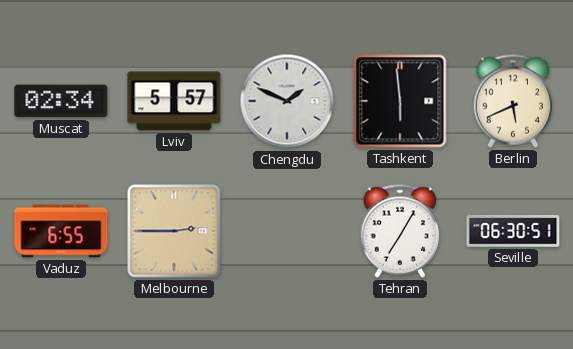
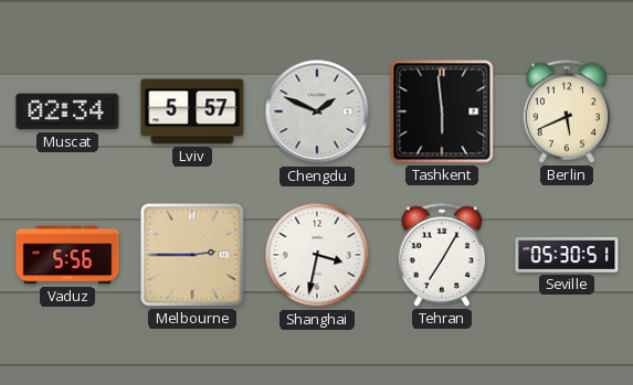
Vaduz: 6:55 -> 5:56
Shanghai: none -> 3:32
Seville: 06:30 -> 05:30
